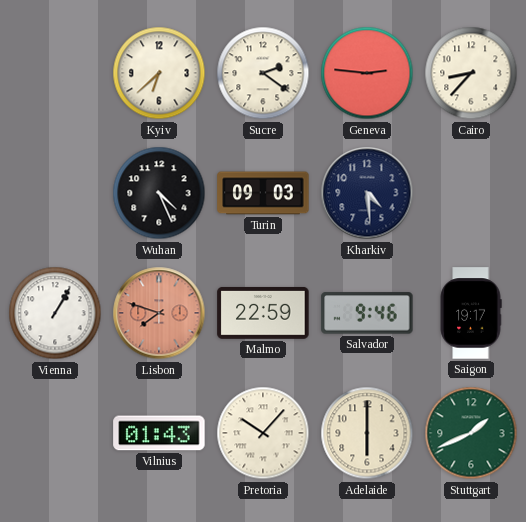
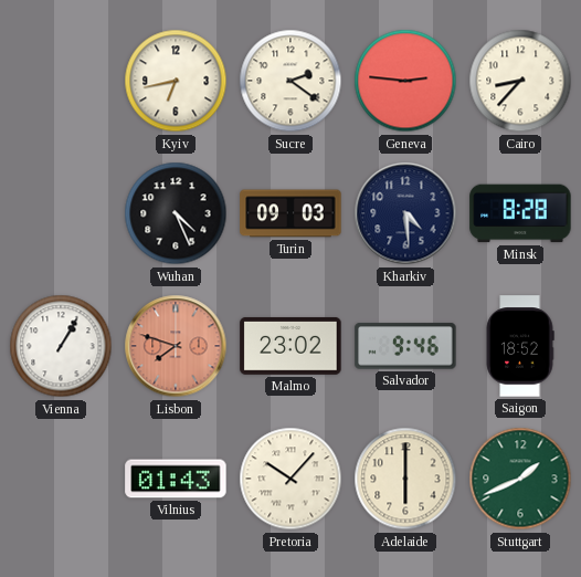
Kyiv: 6:38 -> 6:43
Minsk: none -> 8:28
Malmo: 22:59 -> 23:02
Saigon: 19:17 -> 18:52
